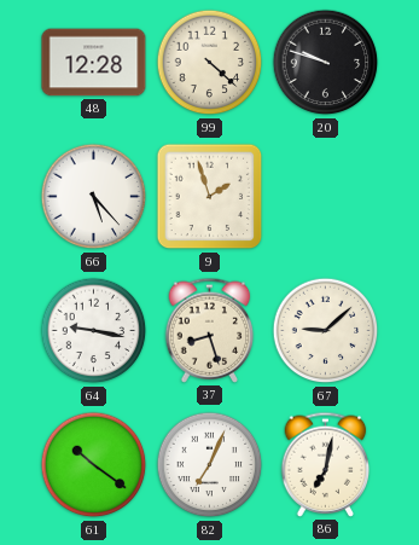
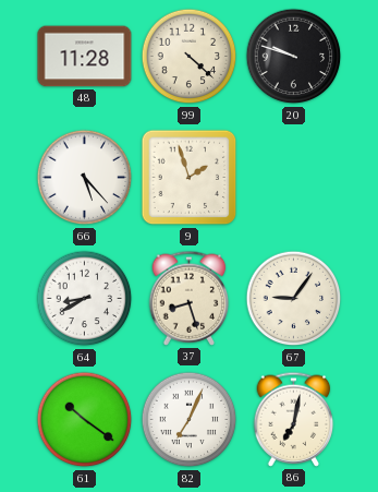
48: 12:28 -> 11:28
64: 9:17 -> 8:40
67: 9:08 -> 9:06
